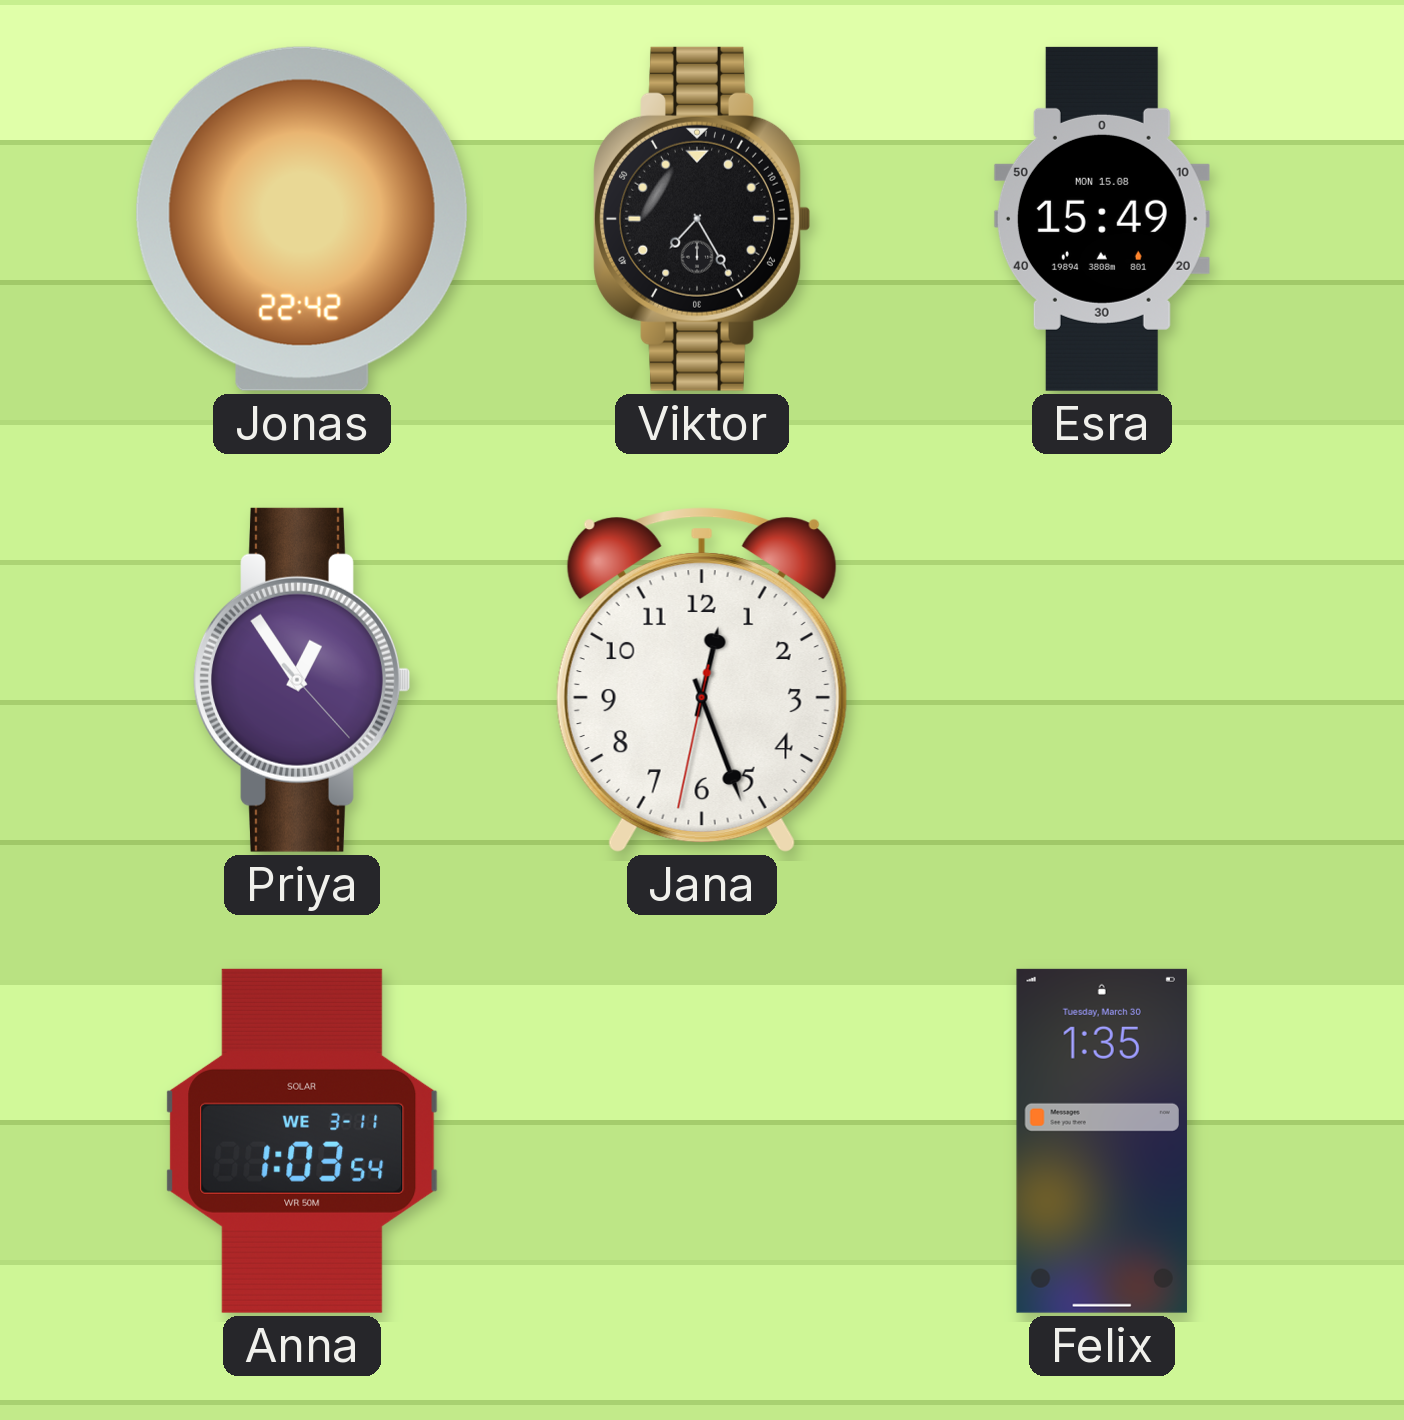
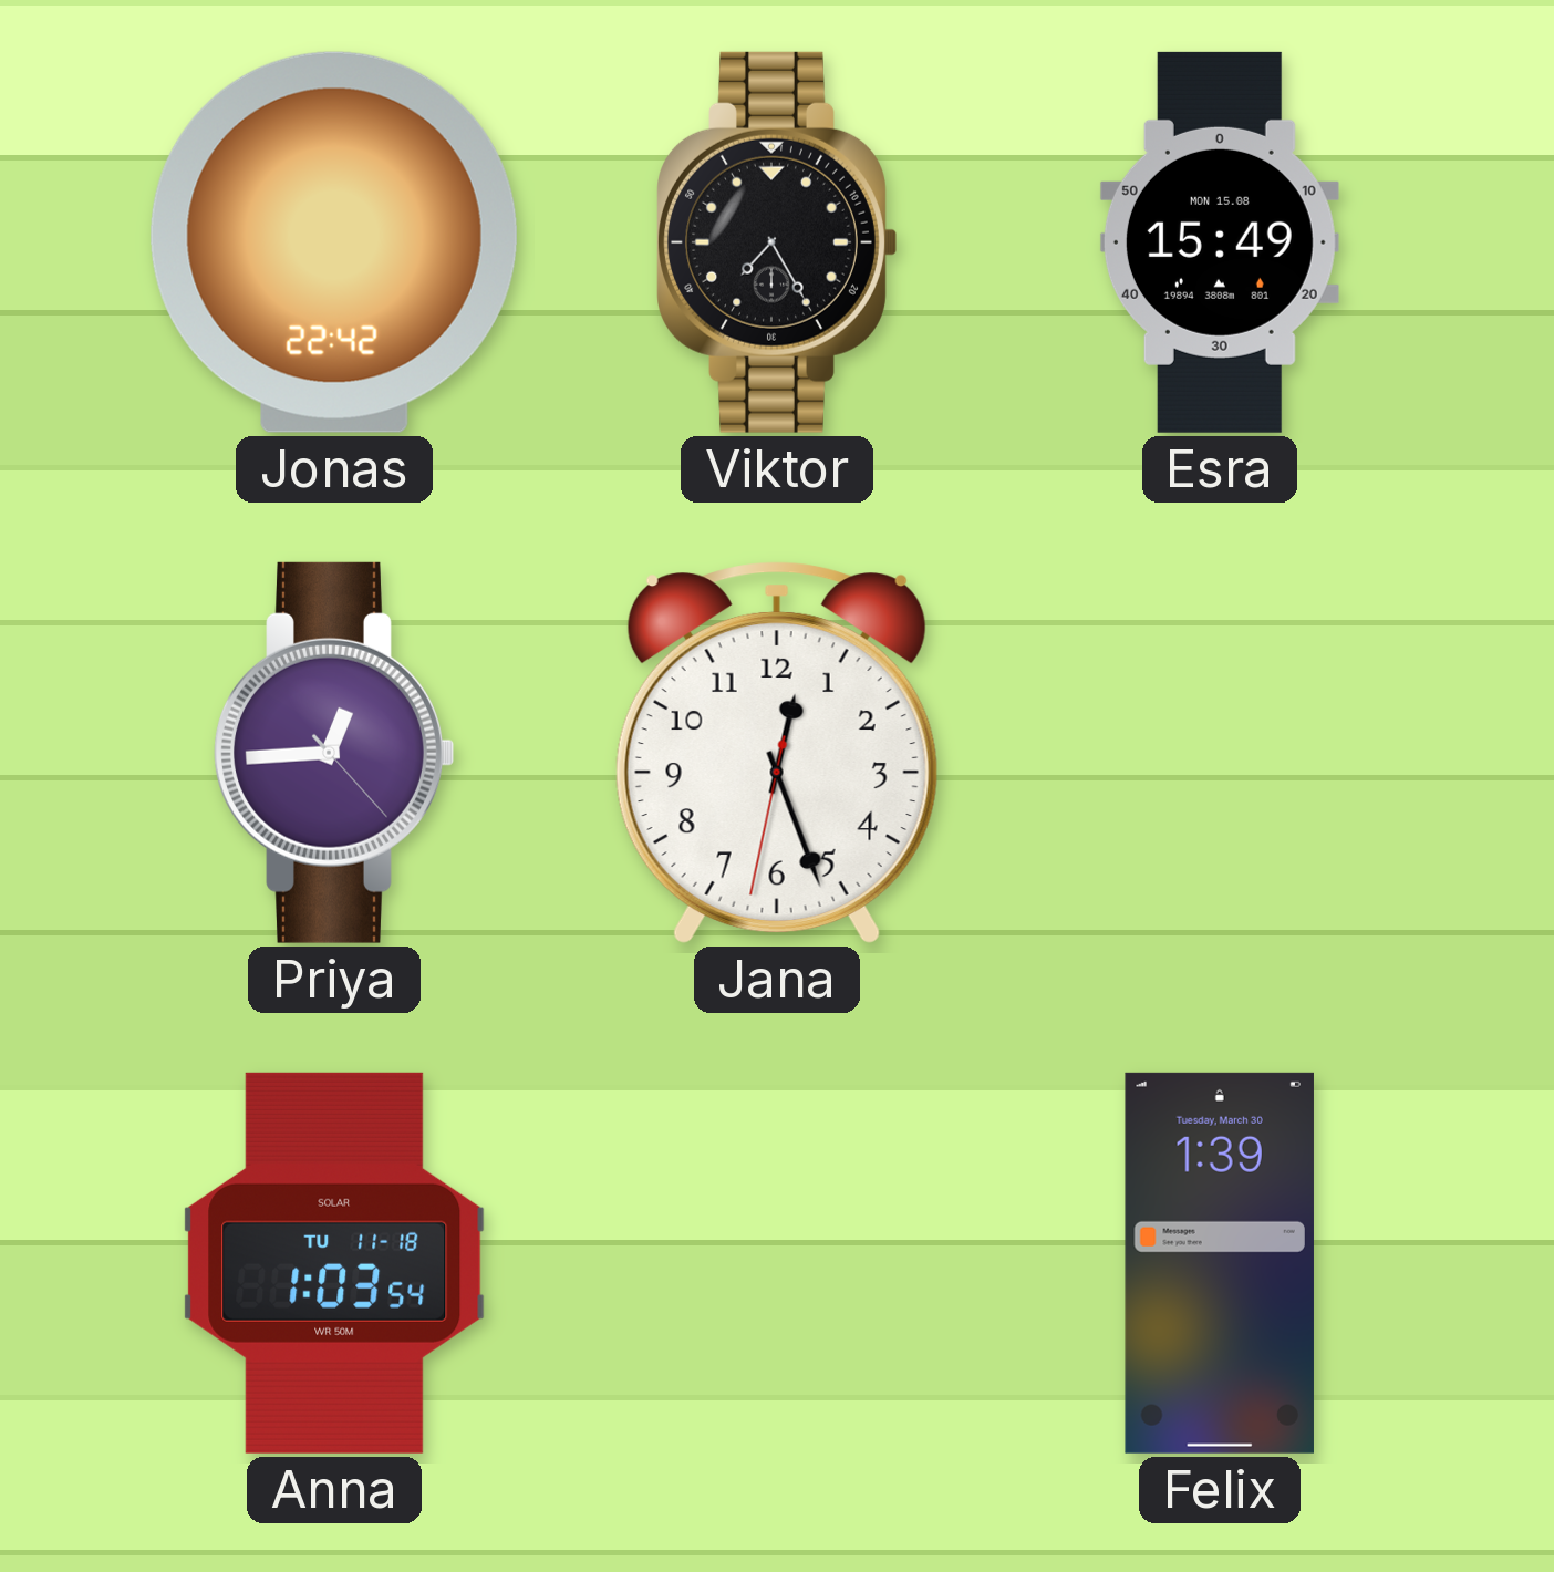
Priya: 12:54 -> 12:44
Anna date: WE 3-11 -> TU 11-18
Felix: 1:35 -> 1:39
